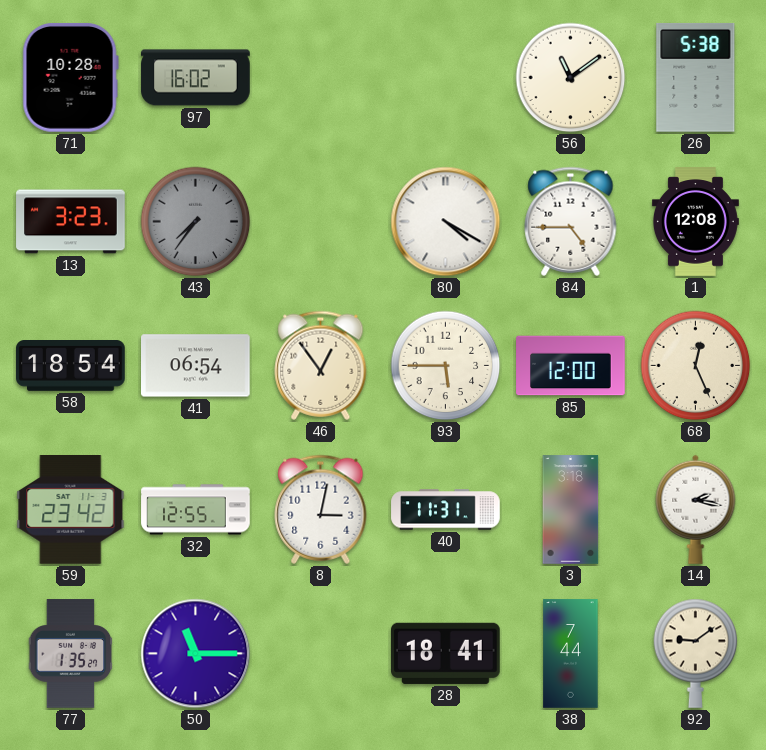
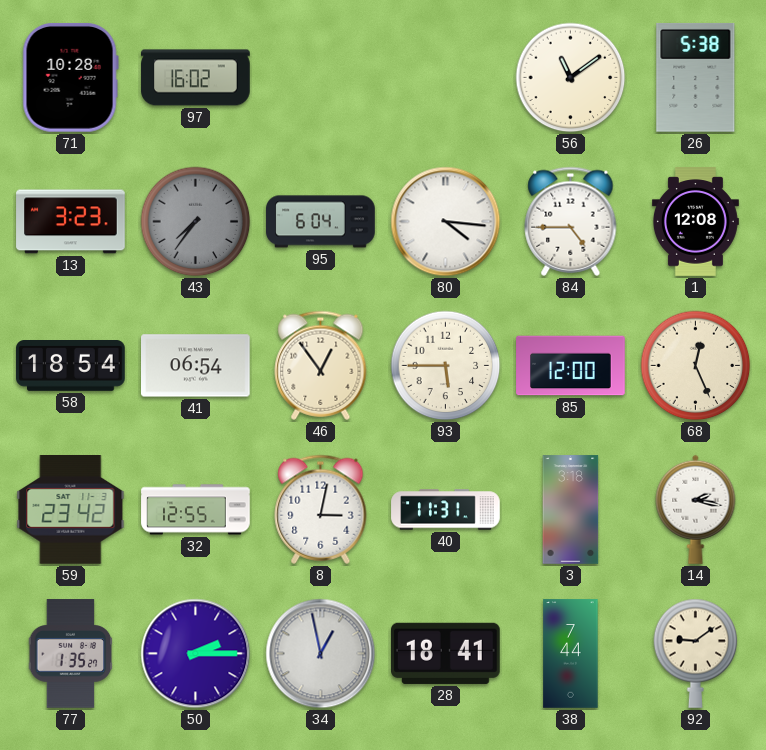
95: none -> 6:04
80: 4:20 -> 4:16
50: 11:15 -> 2:15
34: none -> 12:58
